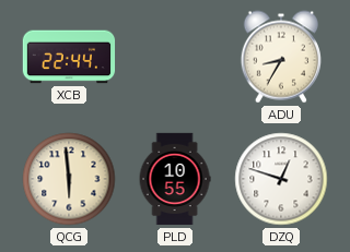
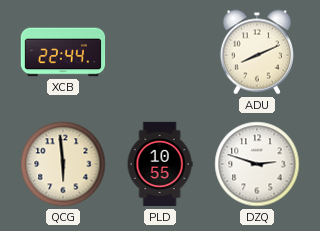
ADU: 8:35 -> 8:11
DZQ: 12:48 -> 2:48
